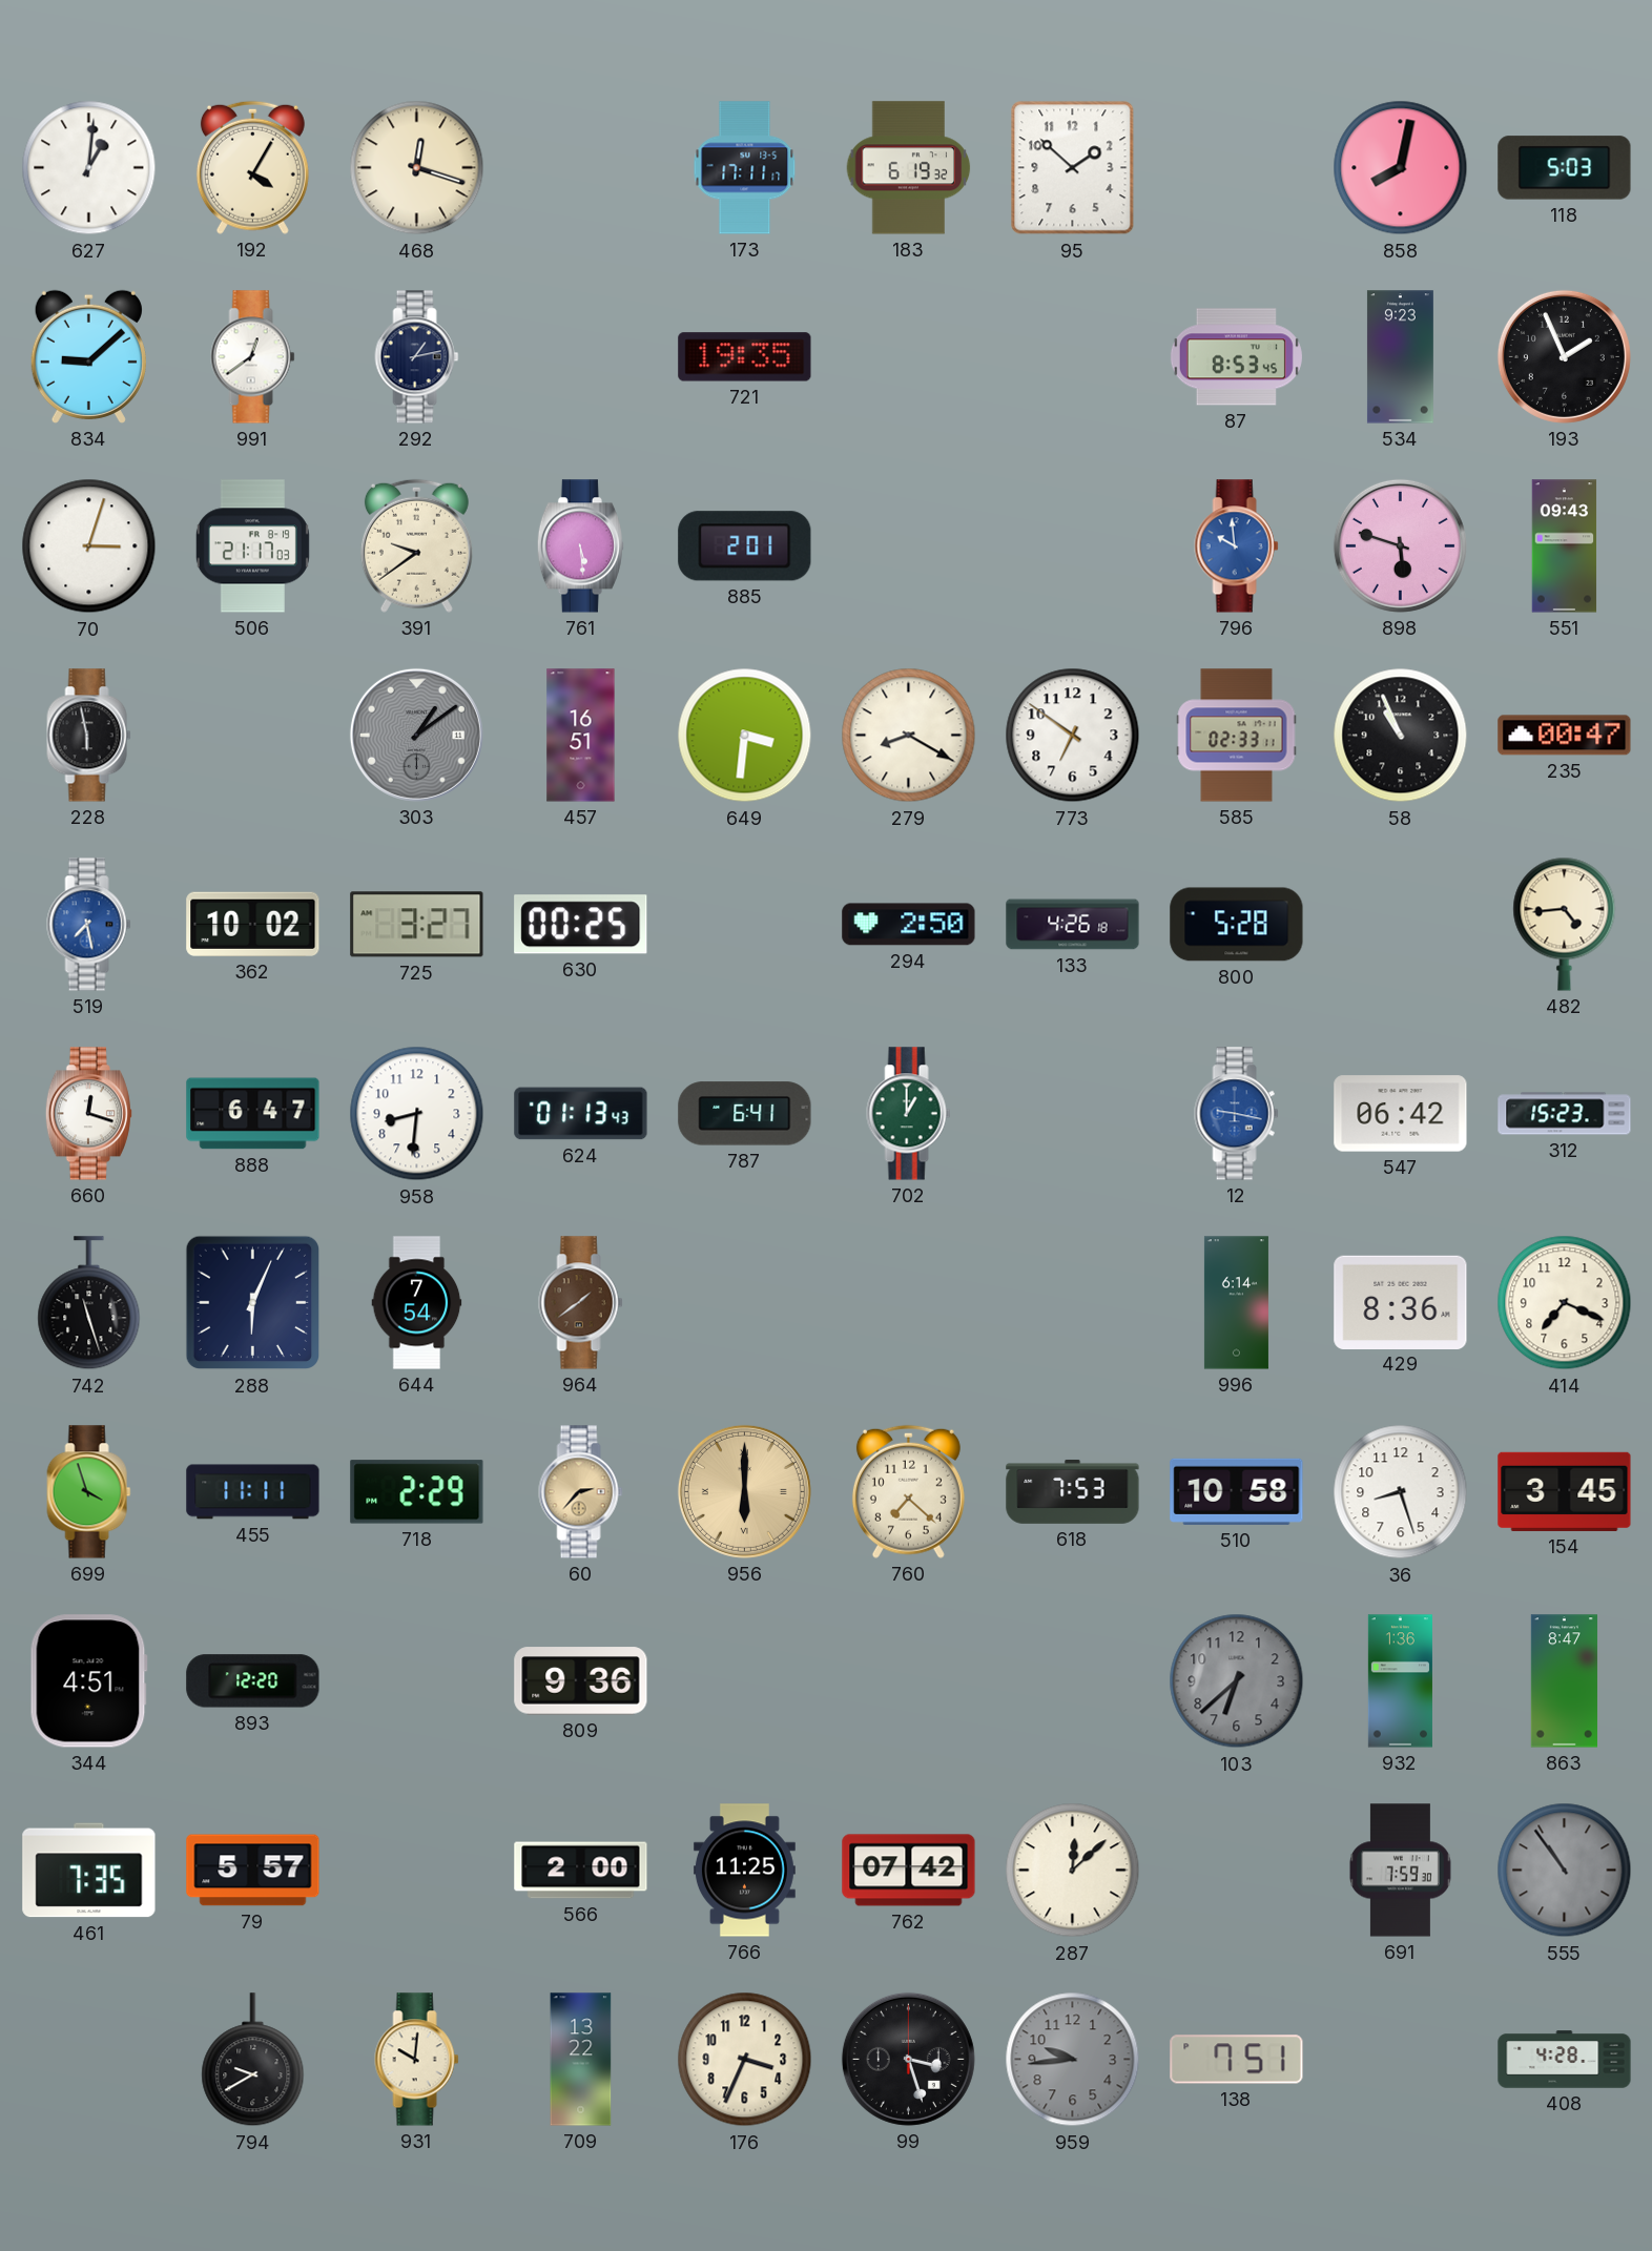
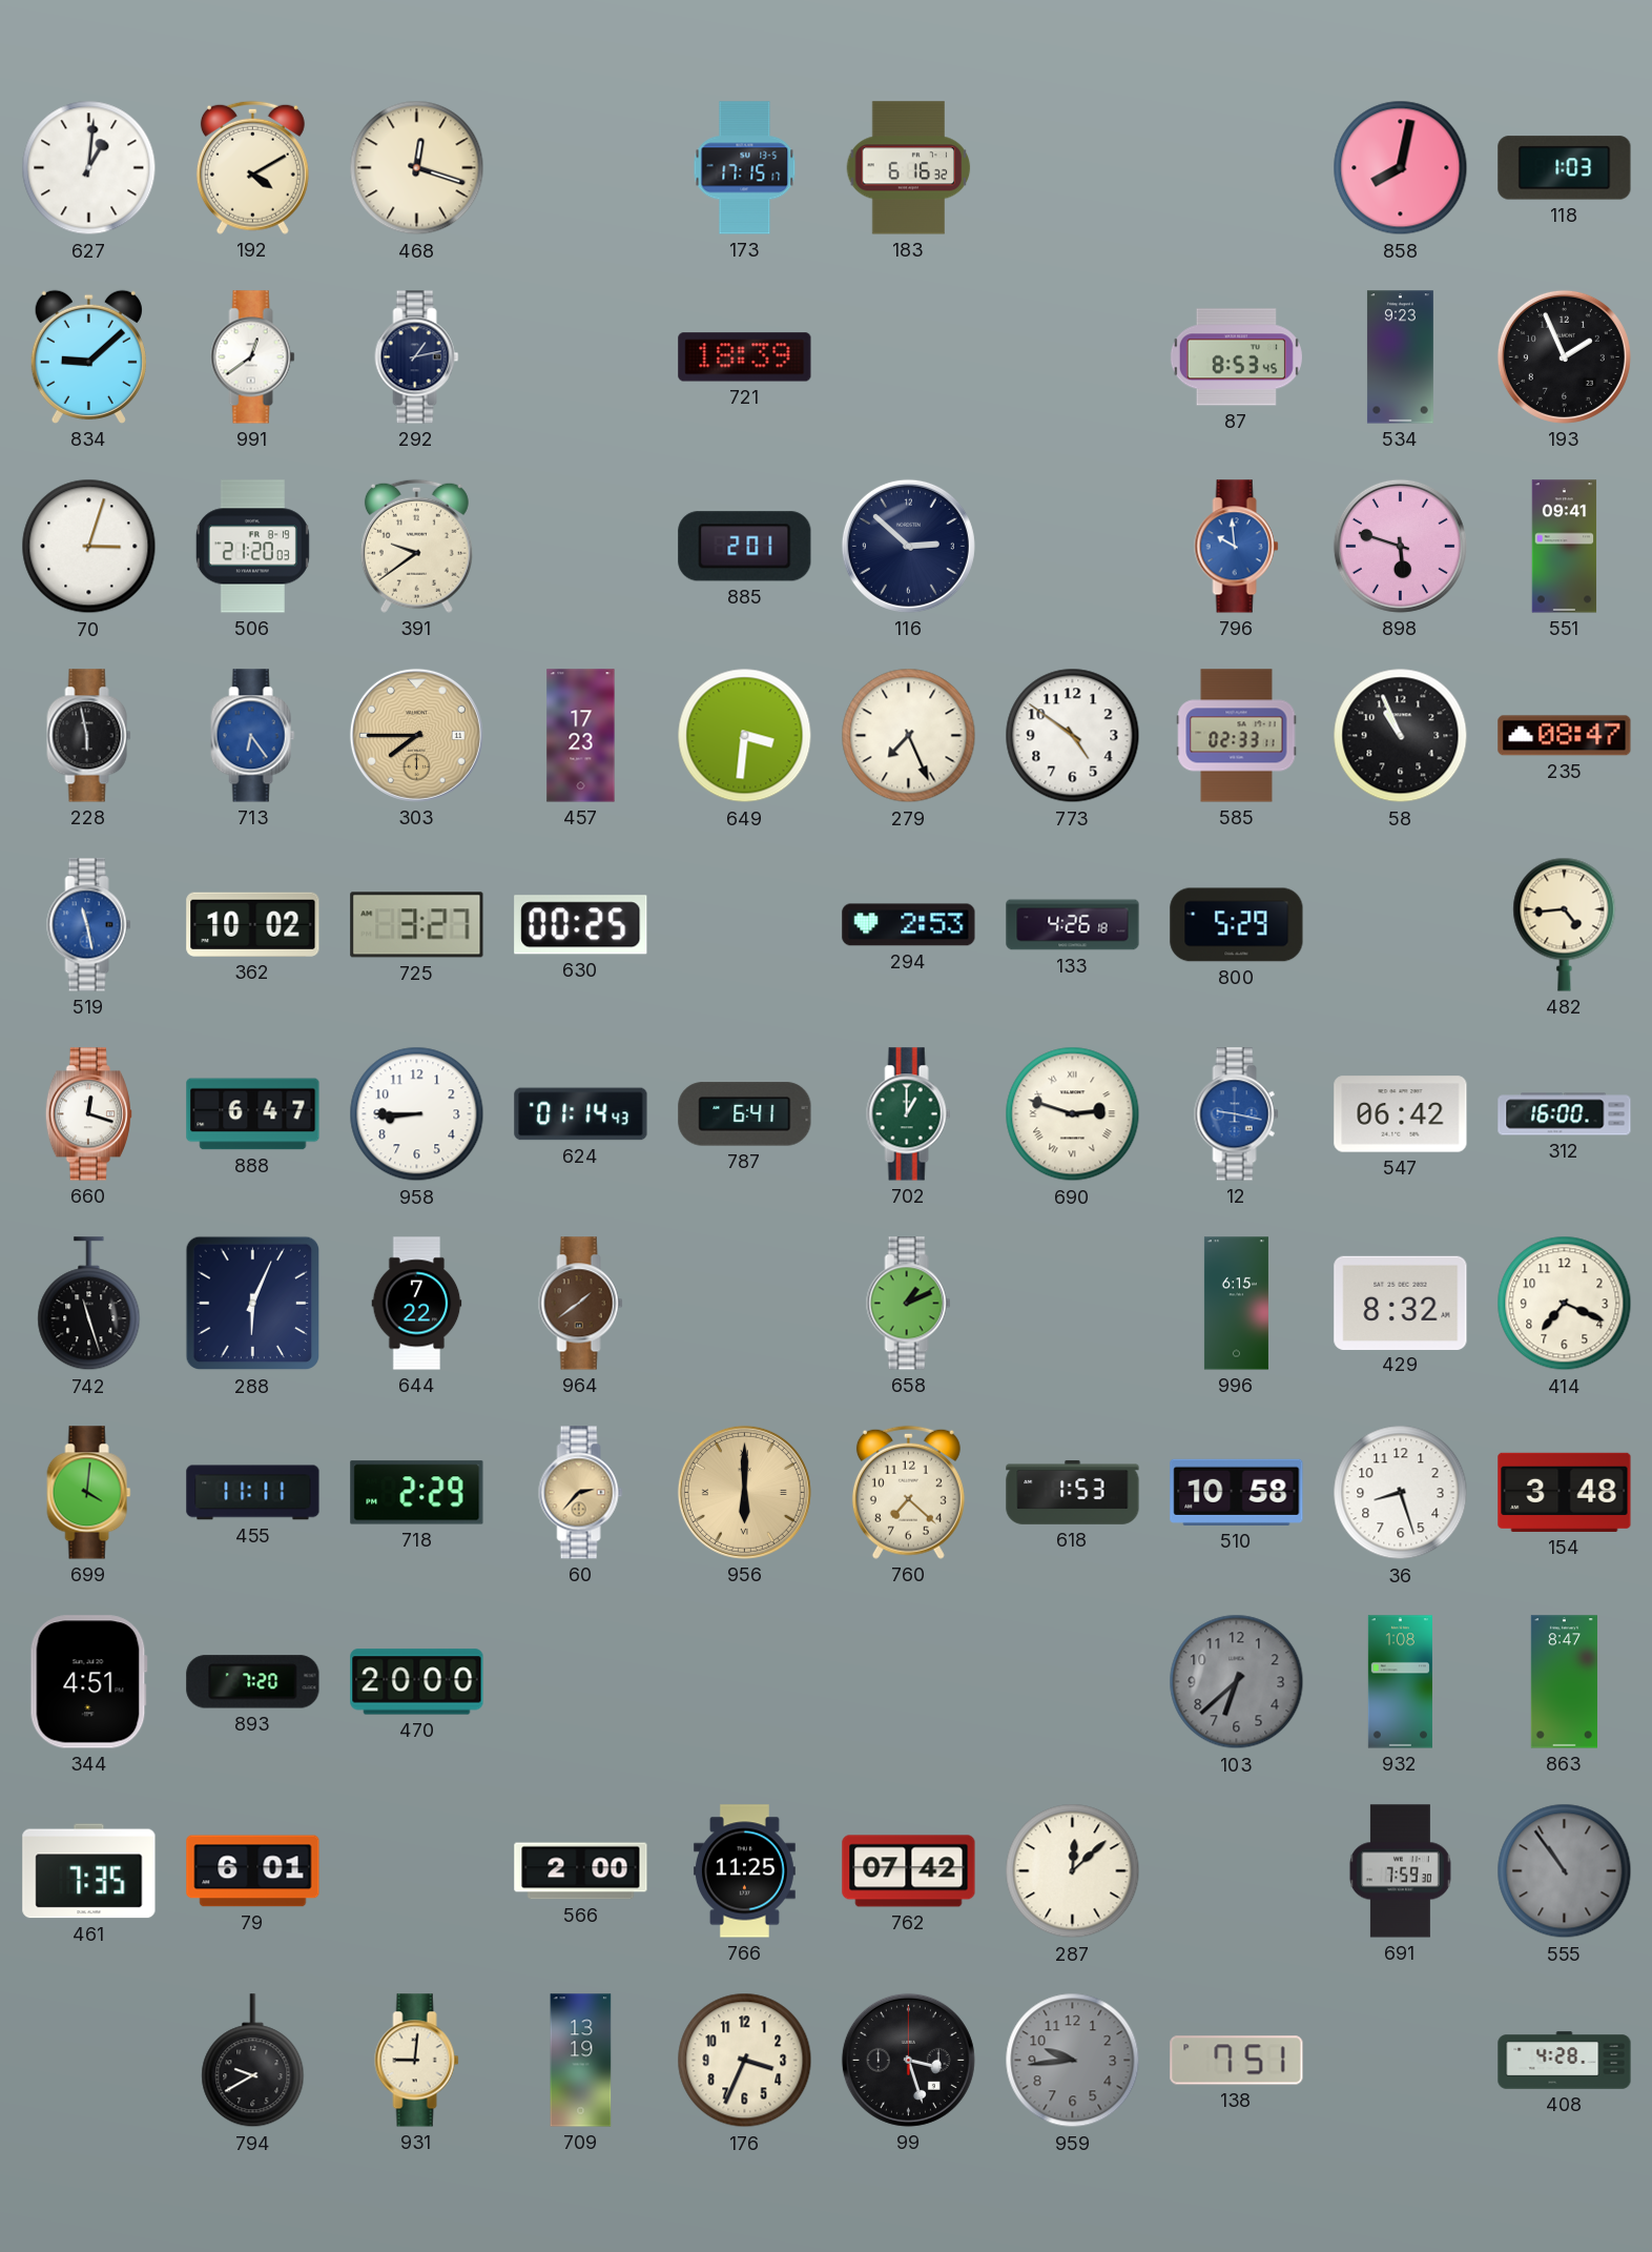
192: 4:05 -> 4:10
173: 17:11 -> 17:15
183: 6:19 -> 6:16
95: 1:52 -> none
118: 5:03 -> 1:03
721: 19:35 -> 18:39
506: 21:17 -> 21:20
761: 5:29 -> none
116: none -> 2:52
551: 09:43 -> 09:41
713: none -> 6:24
303: 1:09 -> 7:45
303 dial: grey -> champagne
457: 16:51 -> 17:23
279: 8:20 -> 7:26
773: 6:51 -> 4:51
235: 00:47 -> 08:47
519: 7:28 -> 11:28
294: 2:50 -> 2:53
800: 5:28 -> 5:29
958: 8:31 -> 8:45
624: 01:13 -> 01:14
690: none -> 2:48
312: 15:23 -> 16:00
644: 7:54 -> 7:22
658: none -> 1:11
996: 6:14 -> 6:15
429: 8:36 -> 8:32
699: 3:57 -> 4:01
618: 7:53 -> 1:53
154: 3:45 -> 3:48
893: 12:20 -> 7:20
470: none -> 20:00
809: 9:36 -> none
932: 1:36 -> 1:08
79: 5:57 -> 6:01
931: 10:01 -> 9:01
709: 13:22 -> 13:19
